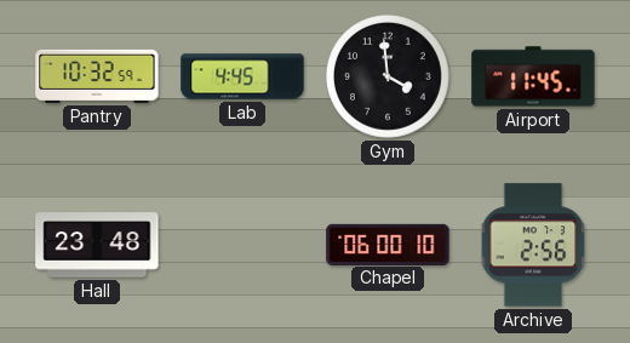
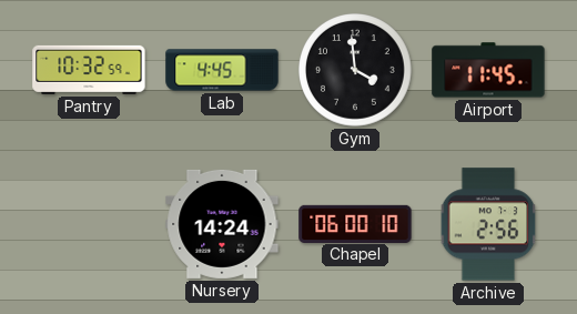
Hall: 23:48 -> none
Nursery: none -> 14:24
